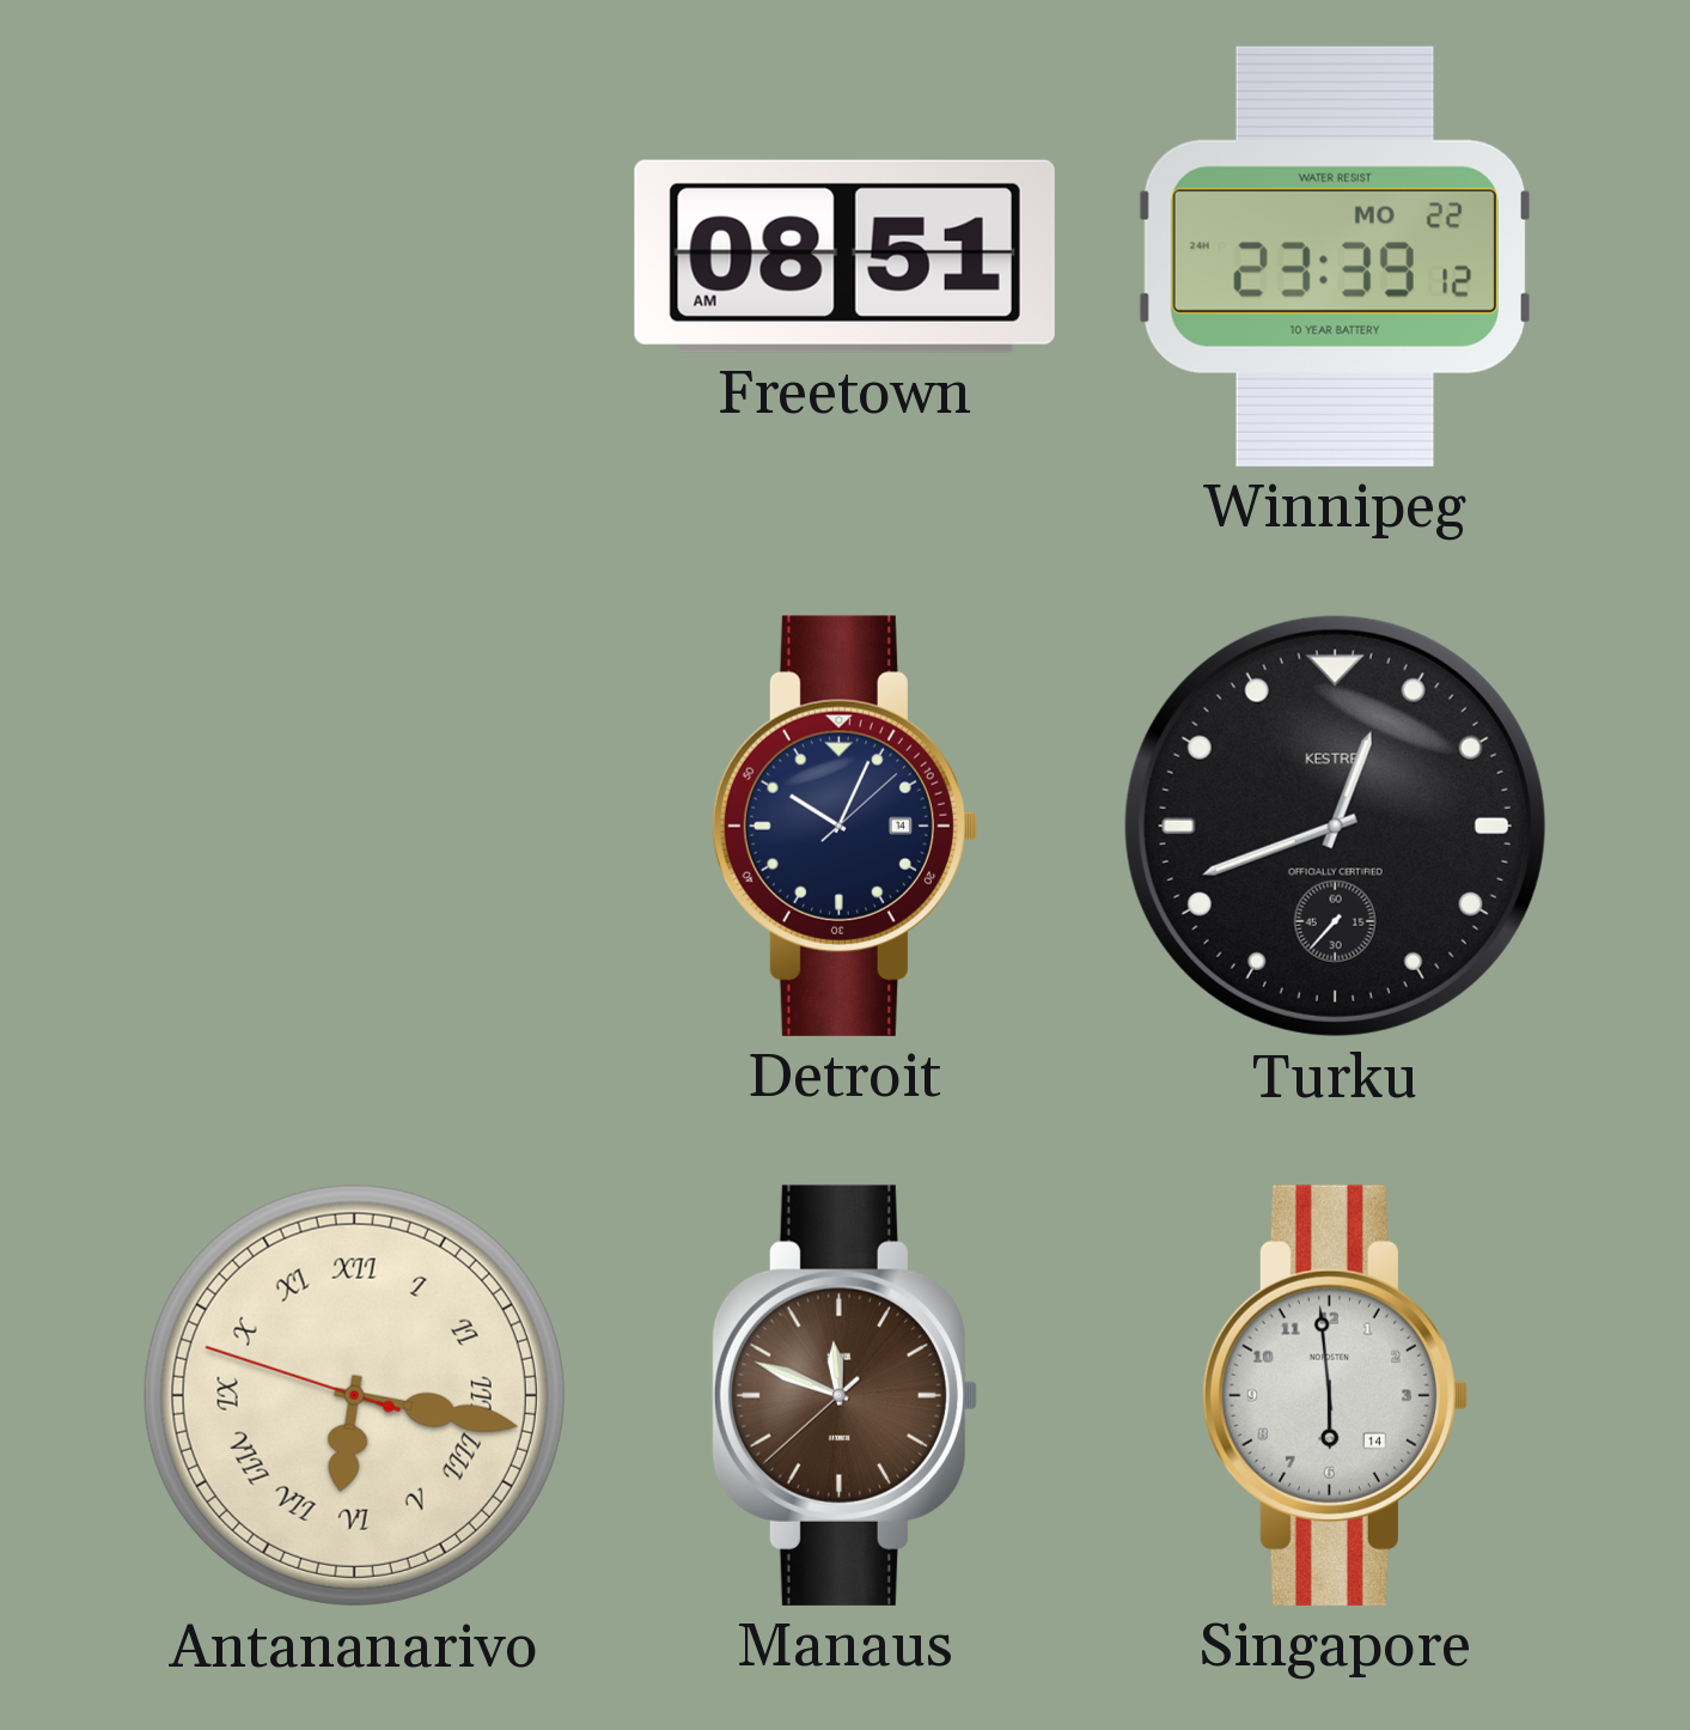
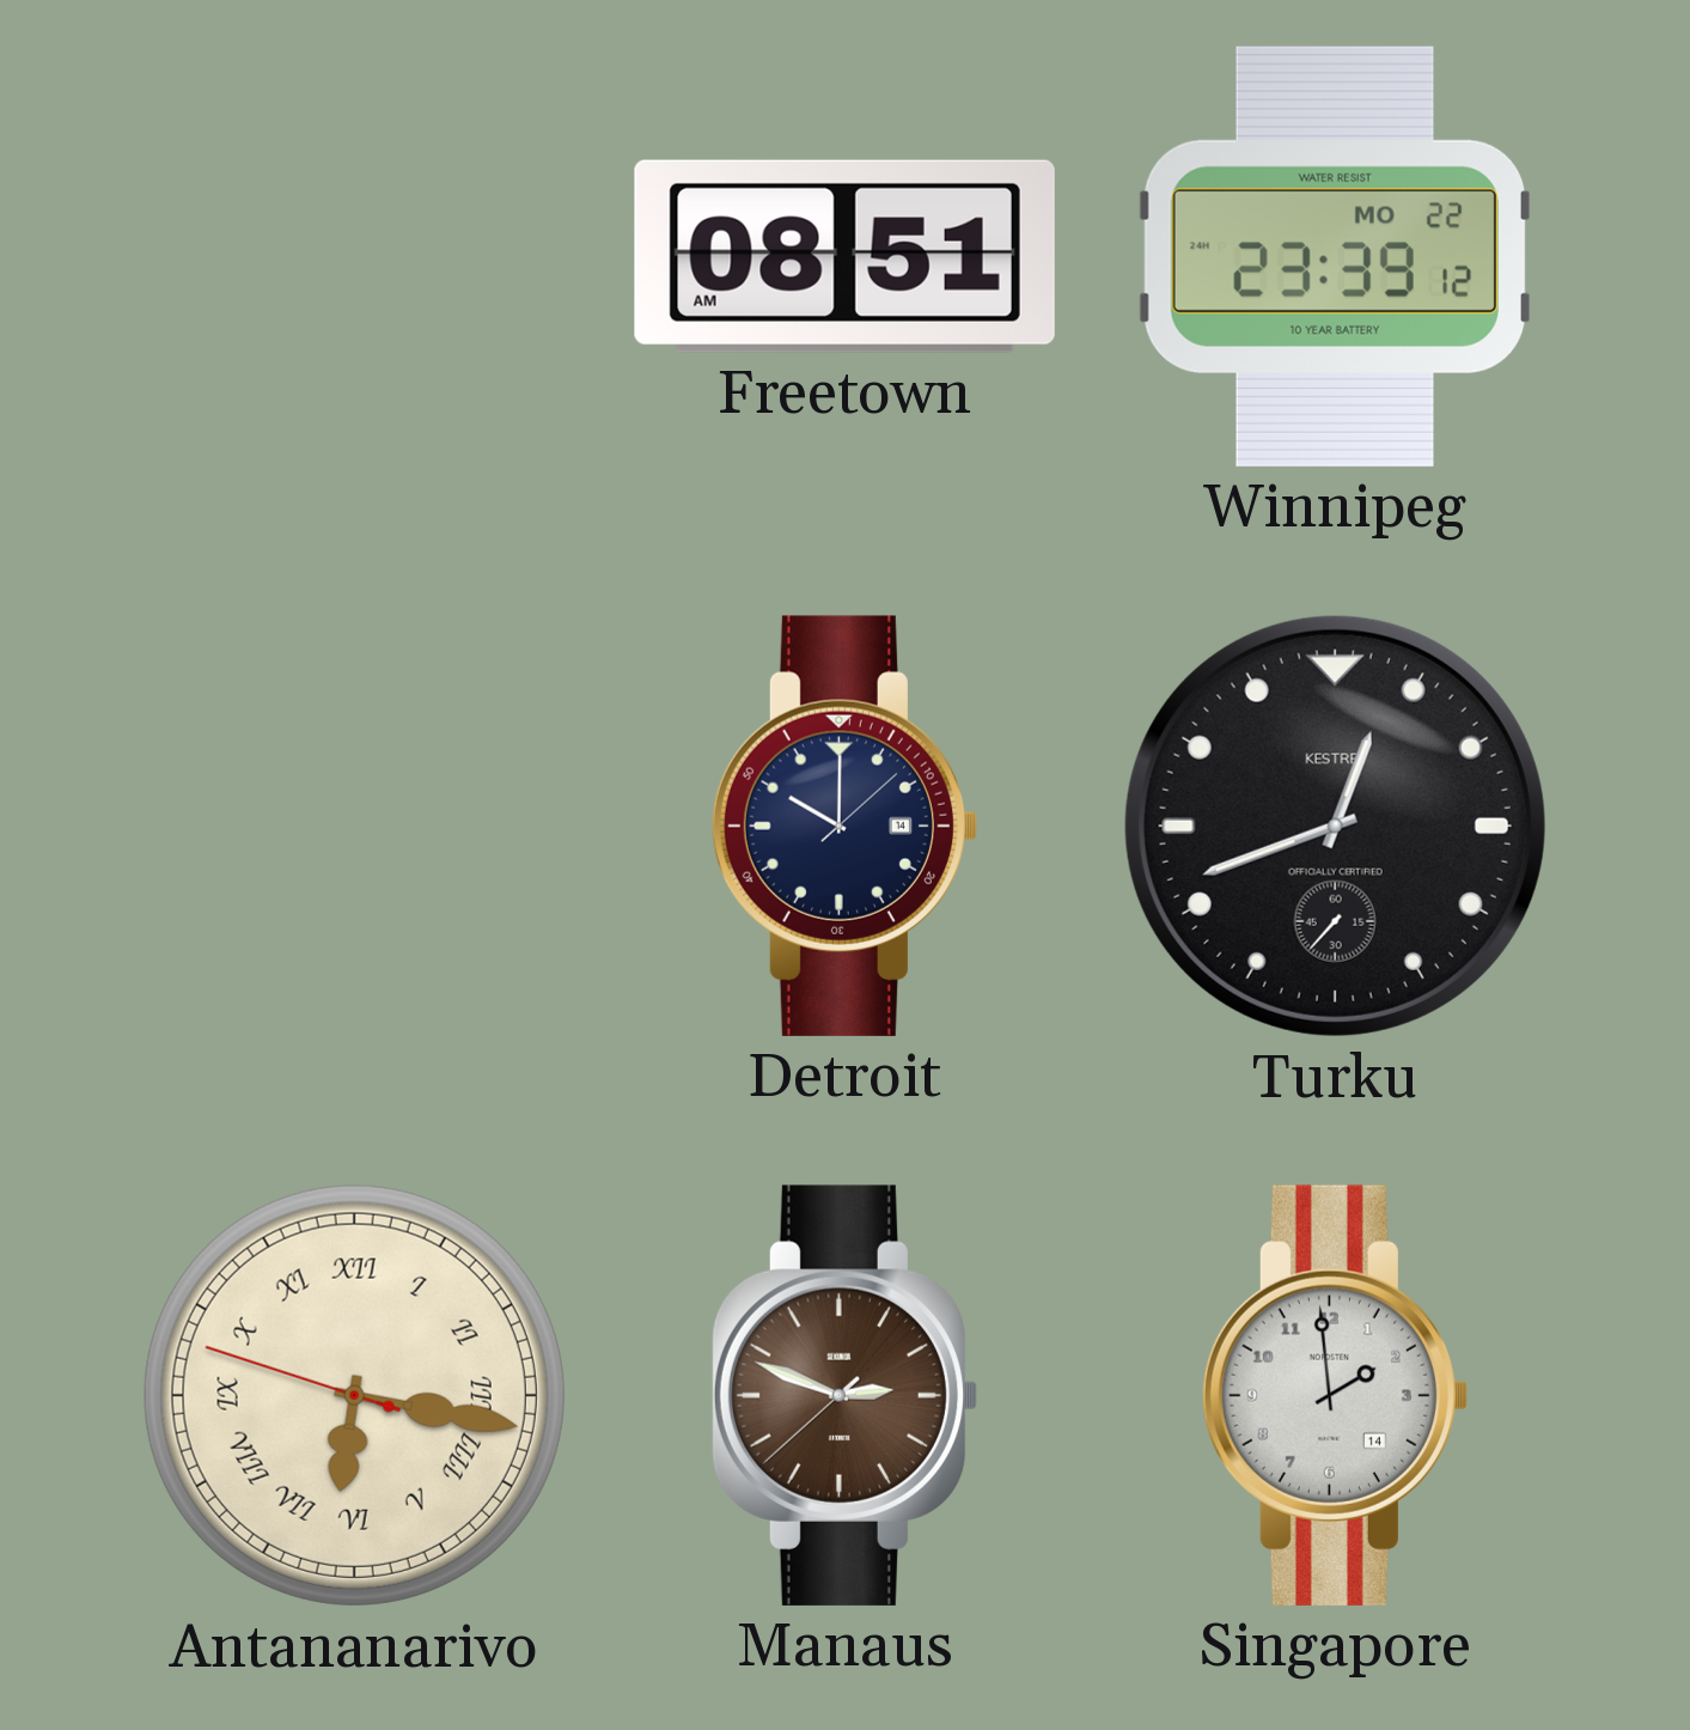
Detroit: 10:04 -> 10:00
Manaus: 11:48 -> 2:48
Singapore: 5:59 -> 1:59
